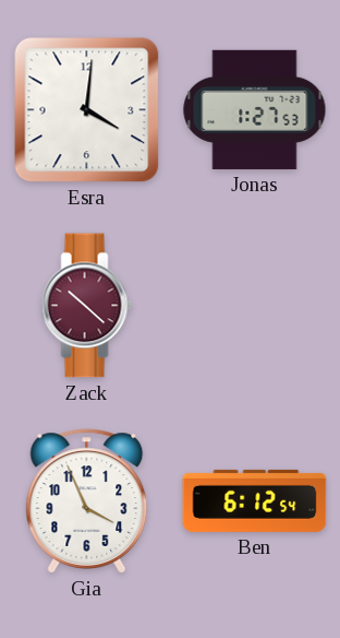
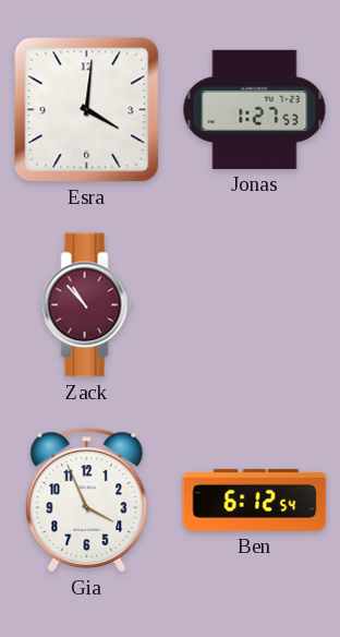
Zack: 10:22 -> 10:53
